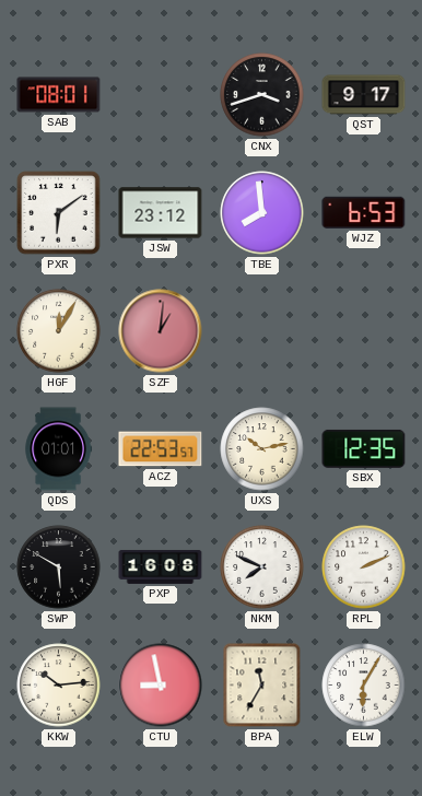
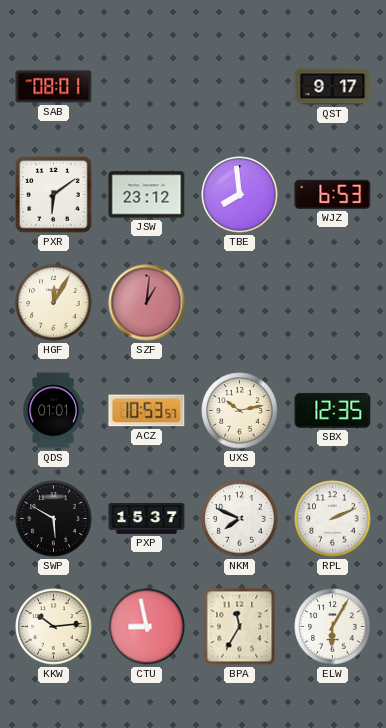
CNX: 3:42 -> none
ACZ: 22:53 -> 10:53
PXP: 16:08 -> 15:37
